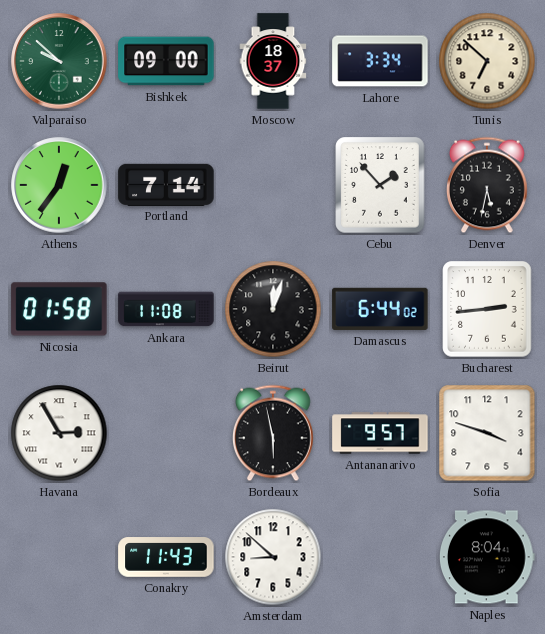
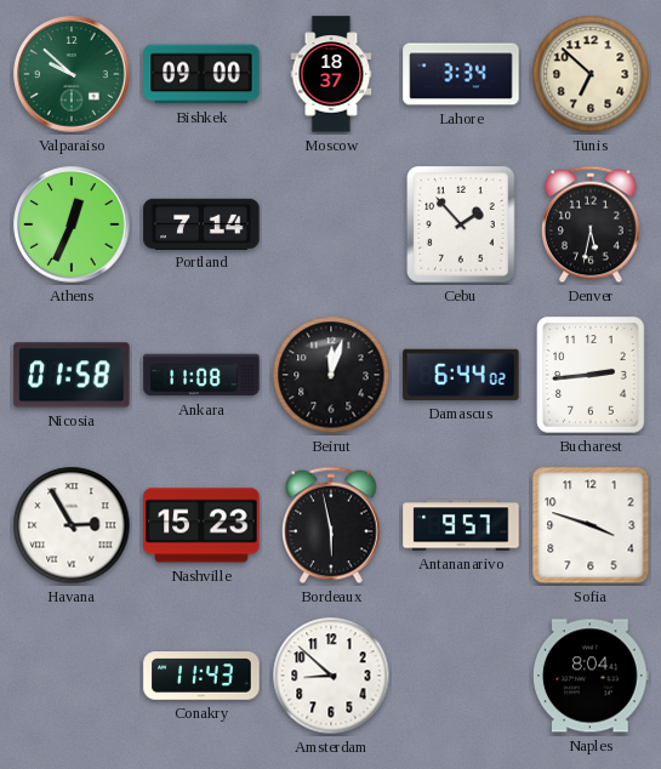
Athens: 12:36 -> 12:34
Nashville: none -> 15:23
